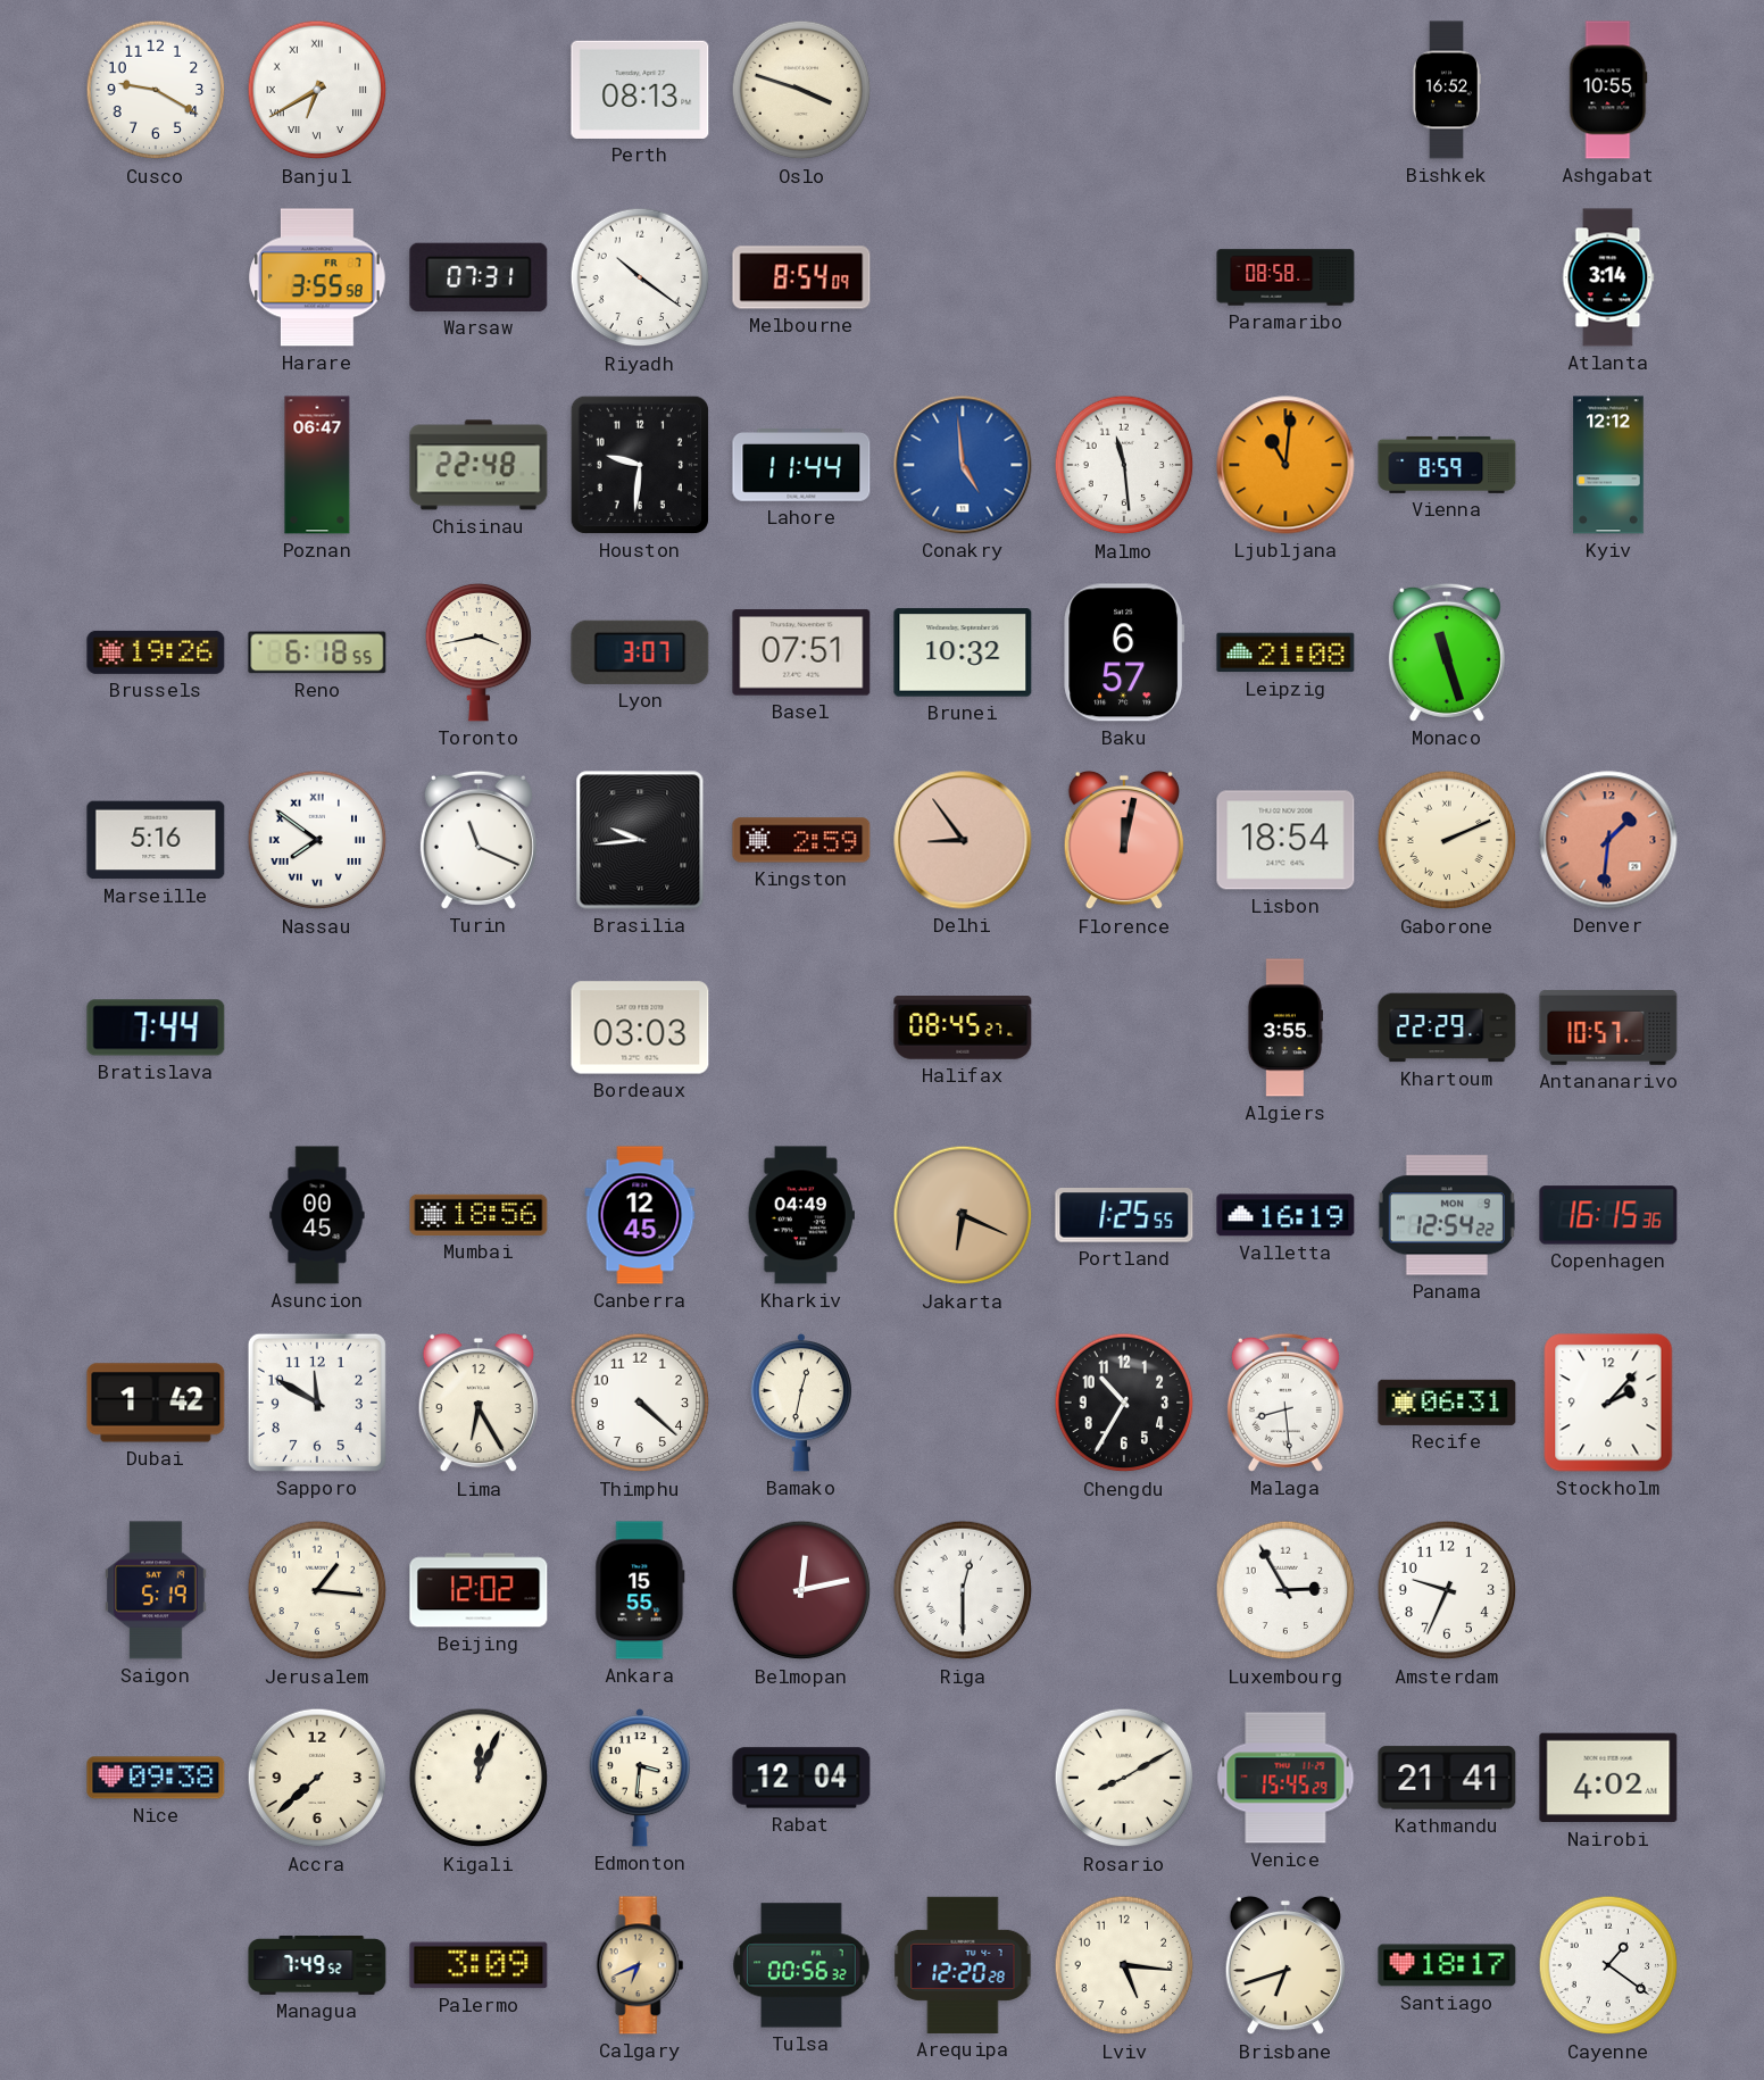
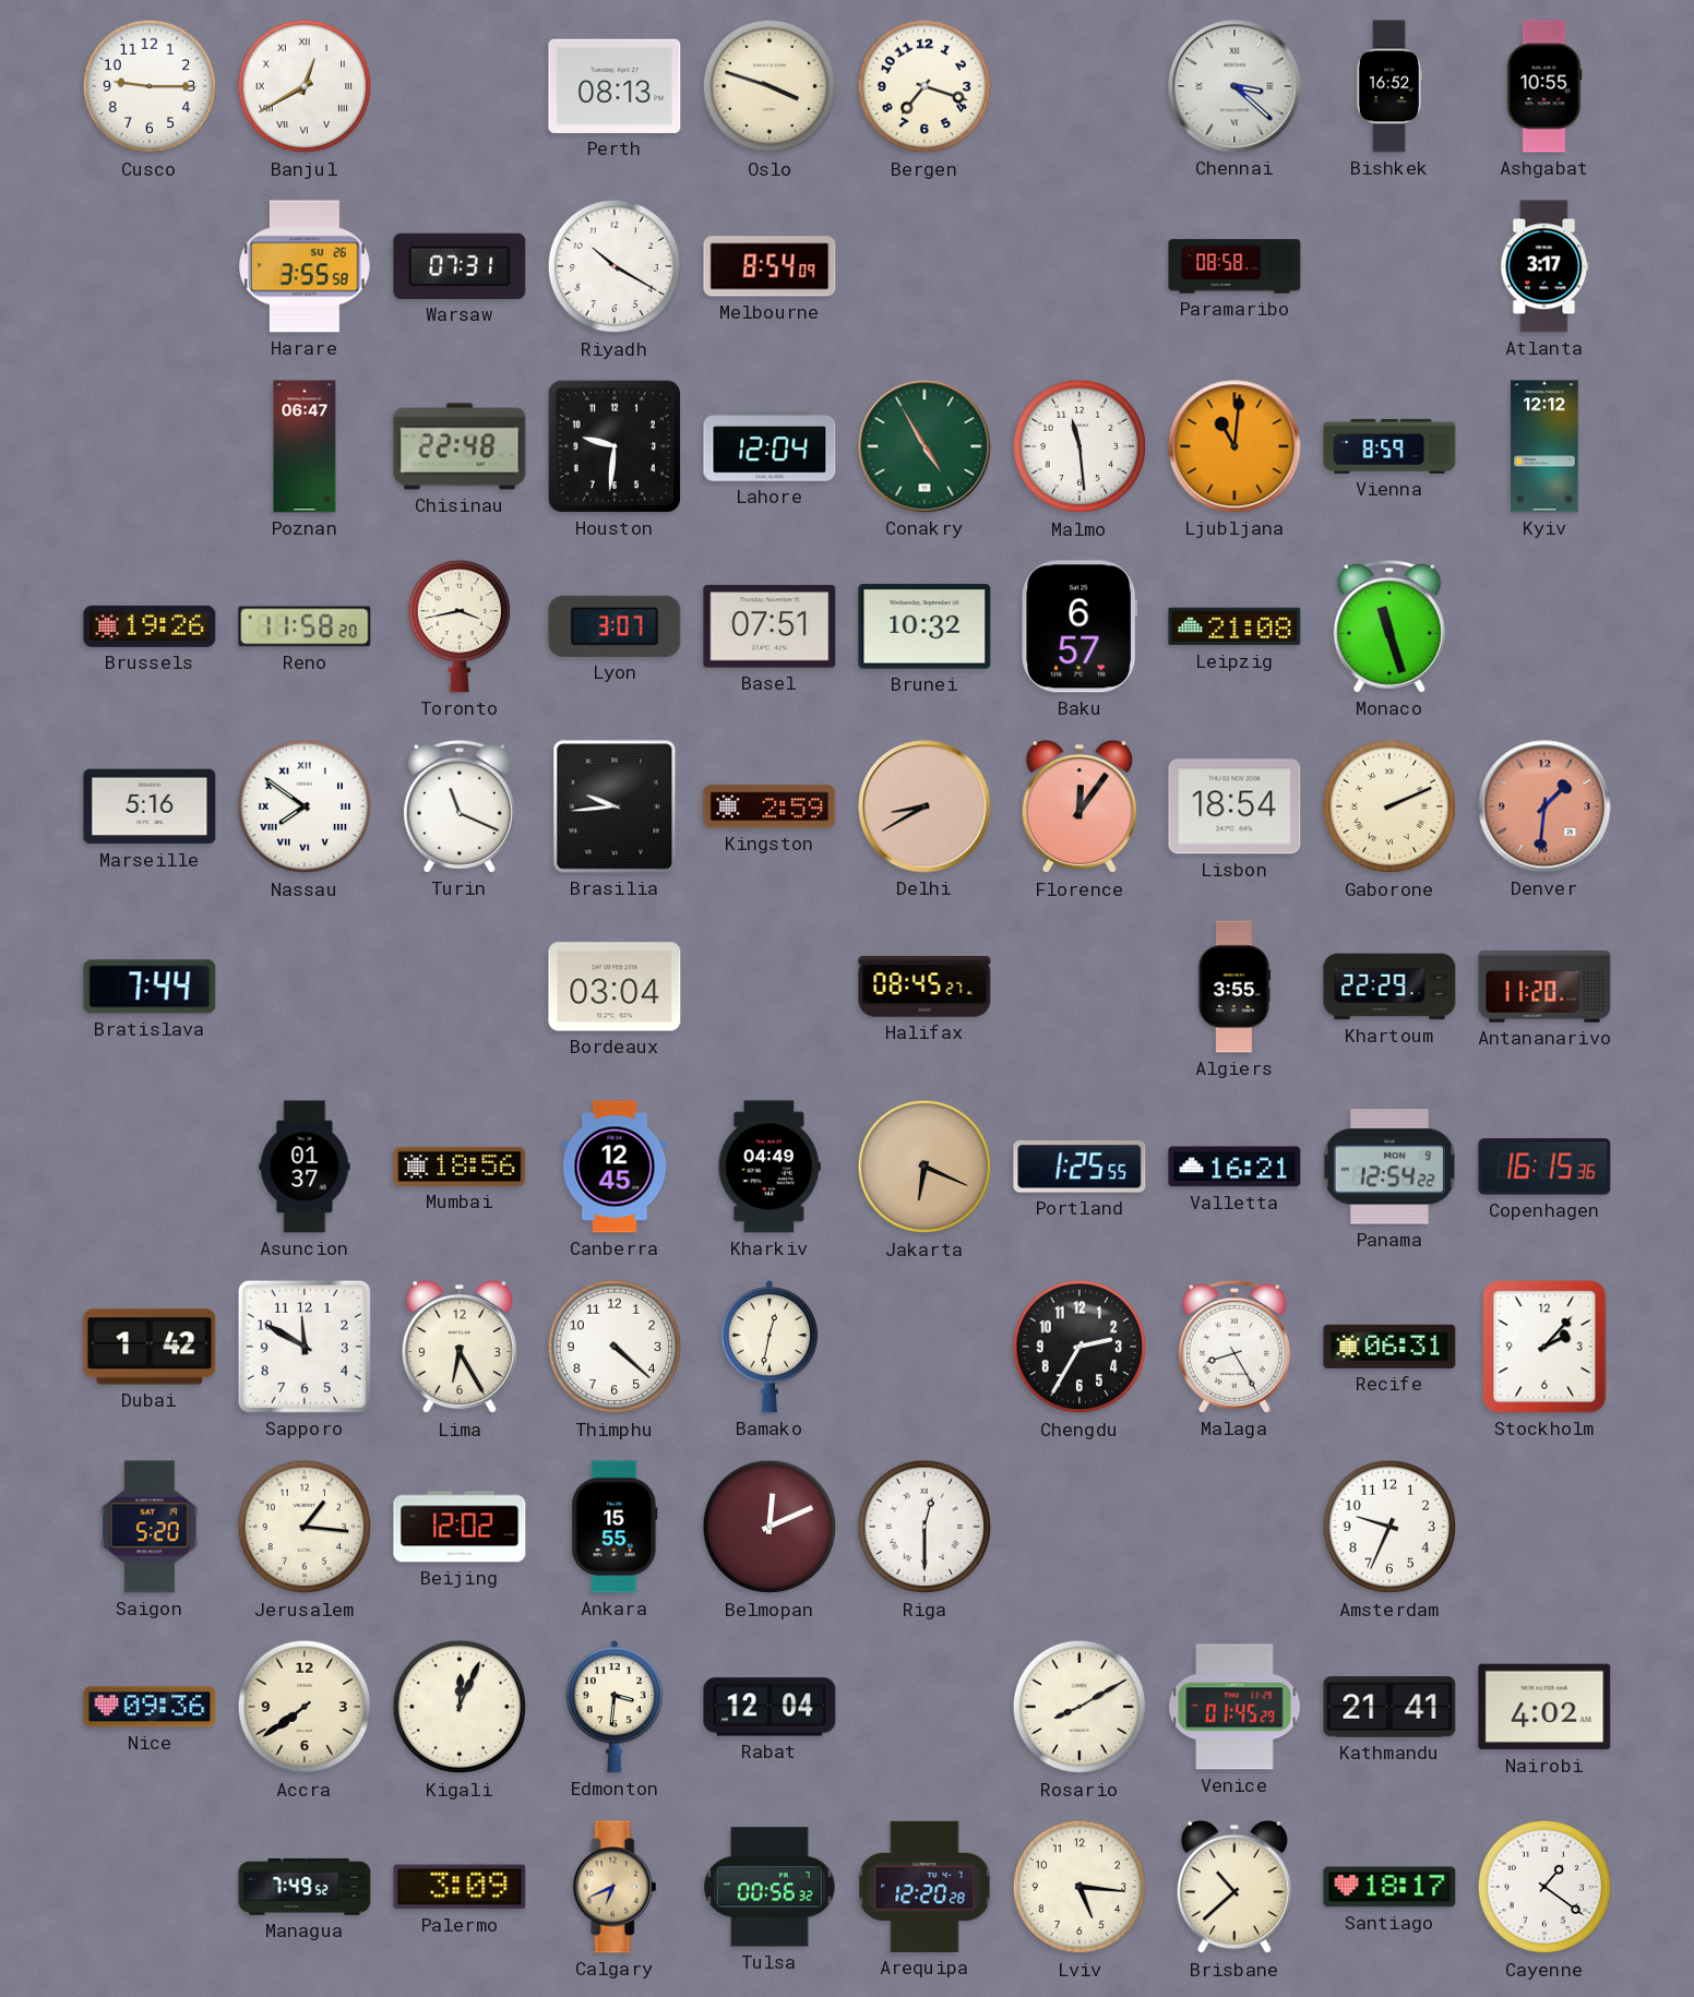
Cusco: 9:20 -> 9:15
Banjul: 6:40 -> 12:40
Bergen: none -> 7:18
Chennai: none -> 3:22
Harare date: FR 7 -> SU 26
Riyadh: 10:21 -> 10:20
Atlanta: 3:14 -> 3:17
Lahore: 11:44 -> 12:04
Conakry: 4:59 -> 4:55
Conakry dial: blue -> green
Reno: 6:18 -> 11:58
Delhi: 8:54 -> 8:40
Florence: 12:02 -> 12:06
Bordeaux: 03:03 -> 03:04
Antananarivo: 10:57 -> 11:20
Asuncion: 00:45 -> 01:37
Valletta: 16:19 -> 16:21
Chengdu: 10:35 -> 2:35
Malaga: 8:29 -> 8:25
Saigon: 5:19 -> 5:20
Belmopan: 12:13 -> 12:11
Luxembourg: 2:55 -> none
Nice: 09:38 -> 09:36
Accra: 7:38 -> 7:39
Venice: 15:45 -> 01:45
Brisbane: 6:42 -> 10:38
